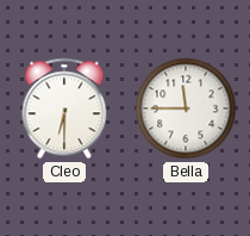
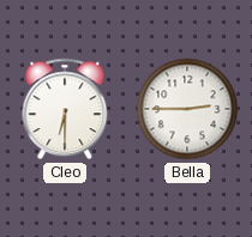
Bella: 11:45 -> 2:45
